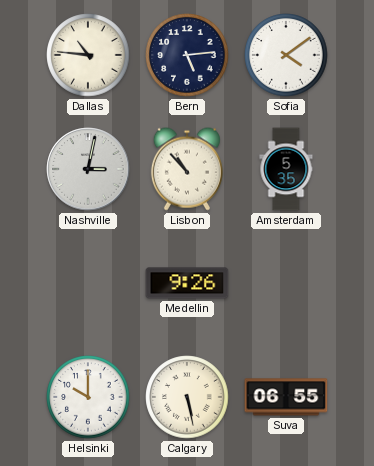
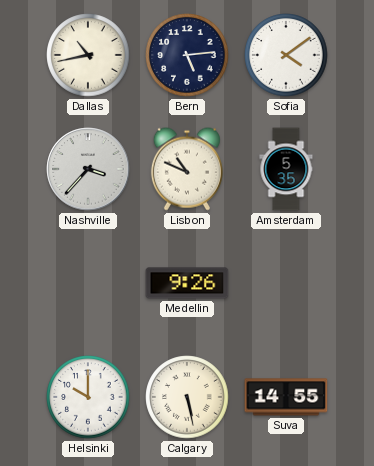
Dallas: 10:46 -> 10:43
Nashville: 3:02 -> 3:37
Lisbon: 10:53 -> 10:49
Suva: 06:55 -> 14:55
